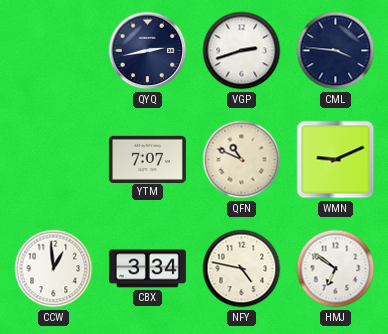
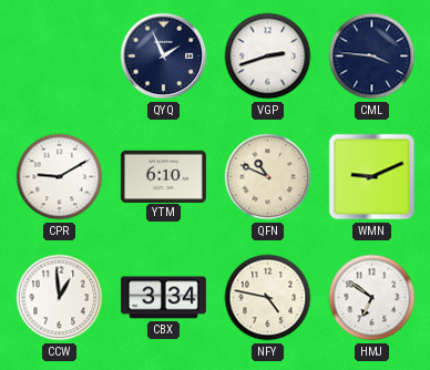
QYQ: 2:43 -> 1:56
CPR: none -> 9:10
YTM: 7:07 -> 6:10
